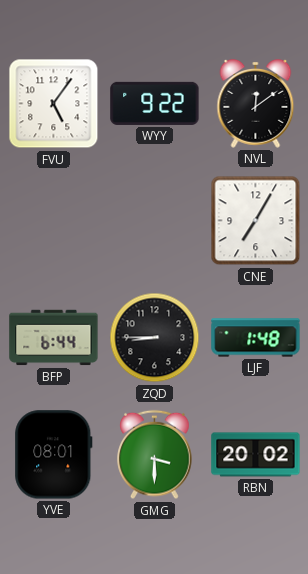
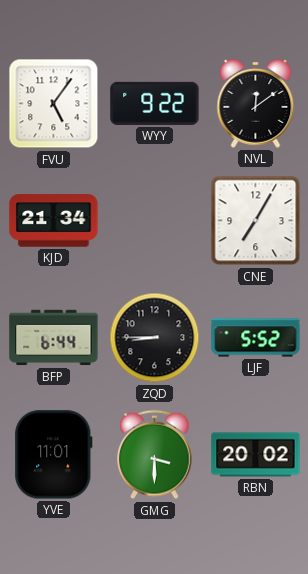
KJD: none -> 21:34
LJF: 1:48 -> 5:52
YVE: 08:01 -> 11:01
